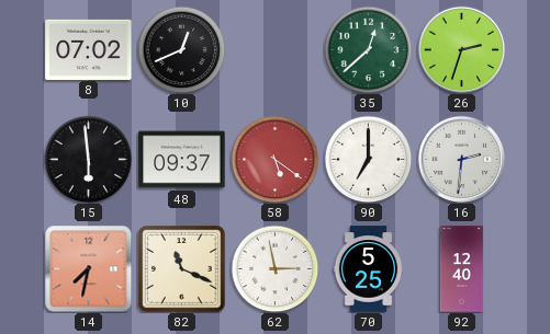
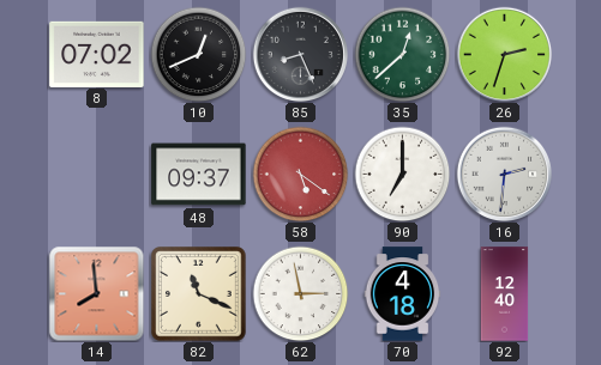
85: none -> 8:26
15: 5:59 -> none
14: 7:32 -> 7:59
70: 5:25 -> 4:18
